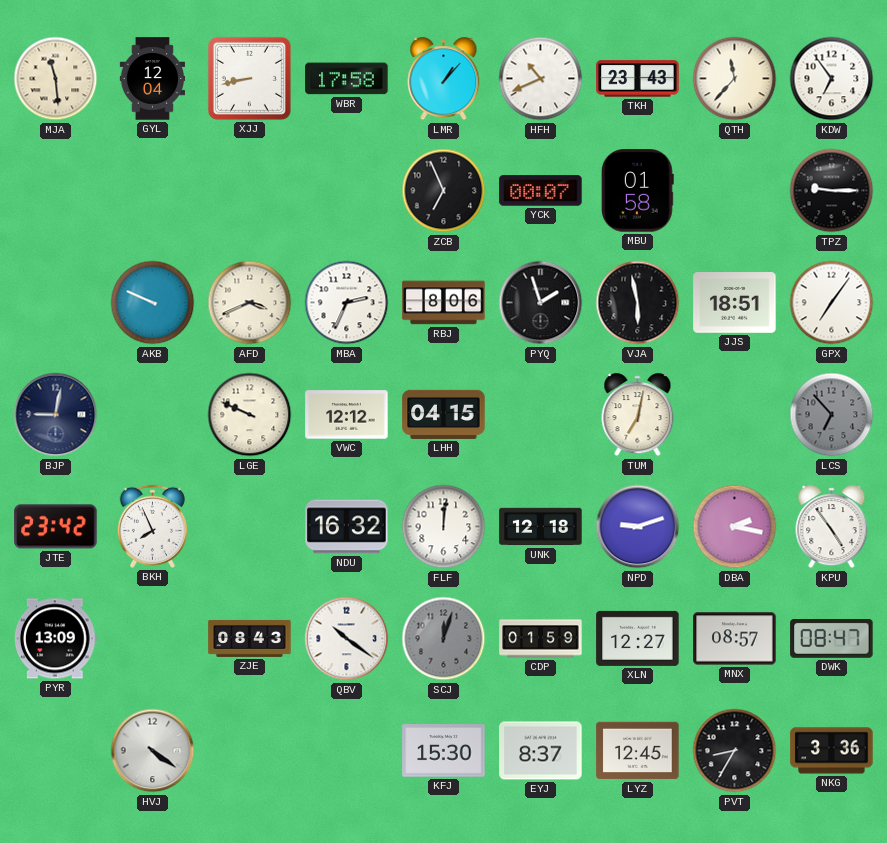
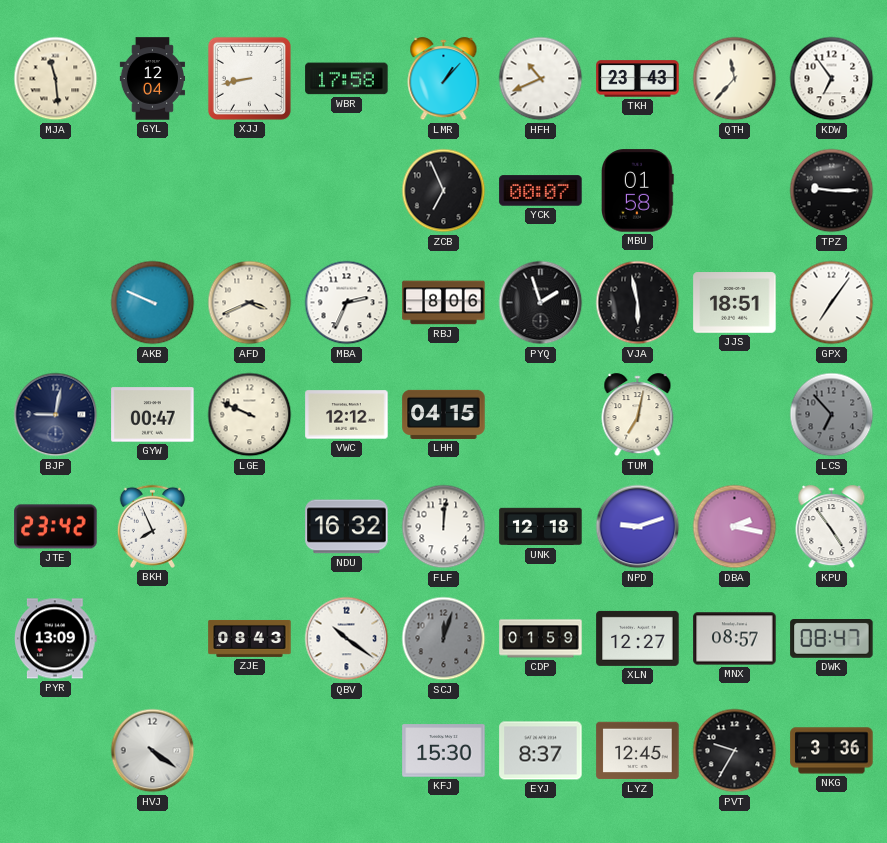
GYW: none -> 00:47
PVT: 8:35 -> 9:35
